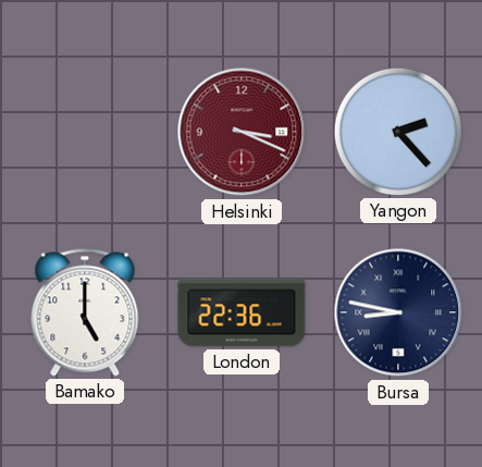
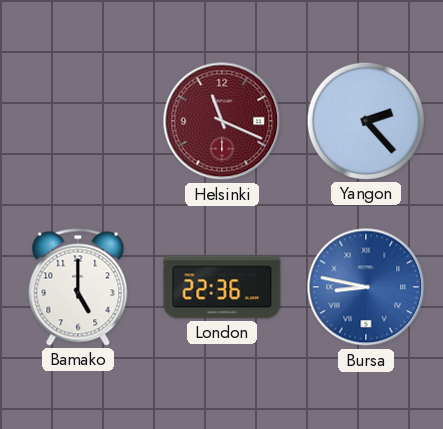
Helsinki: 3:19 -> 11:19
Bursa dial: navy -> blue
